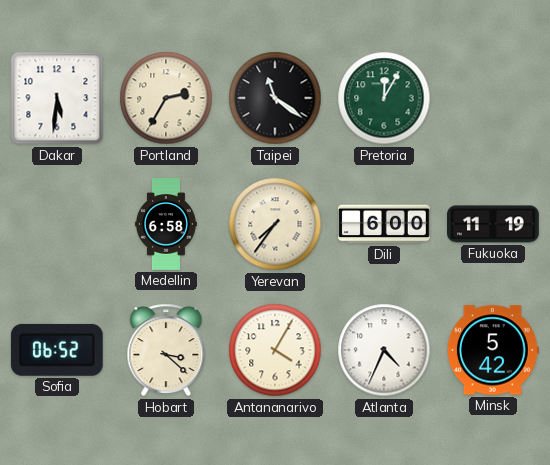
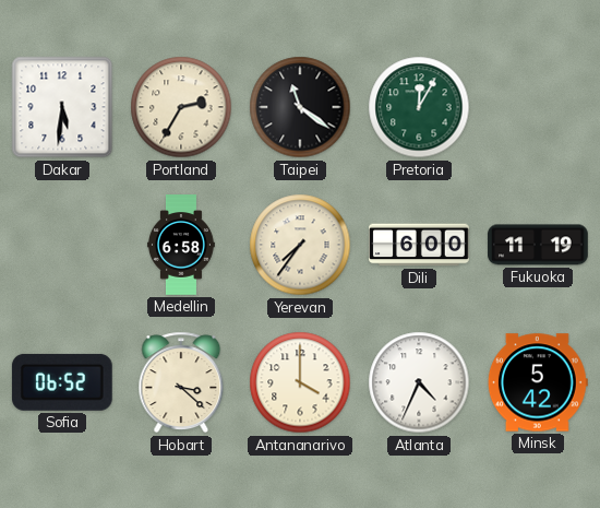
Antananarivo: 4:05 -> 4:00
